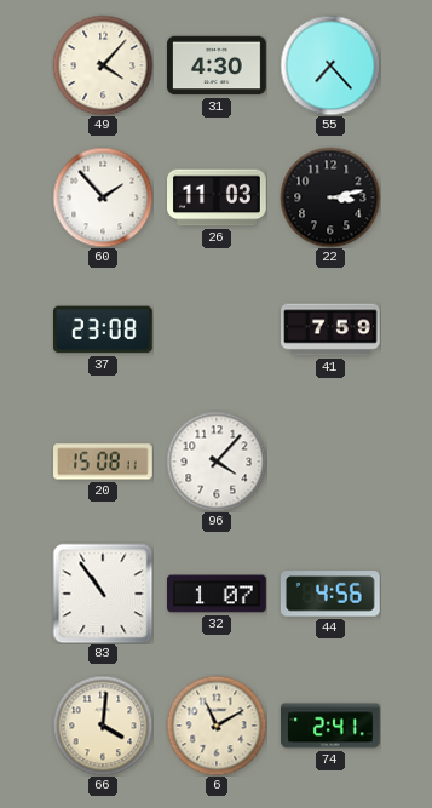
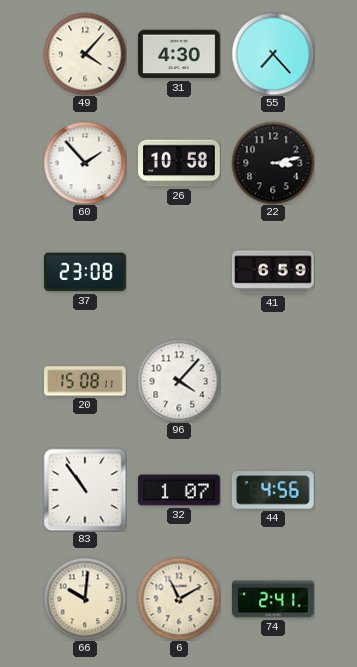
26: 11:03 -> 10:58
41: 7:59 -> 6:59
66: 4:01 -> 10:01
